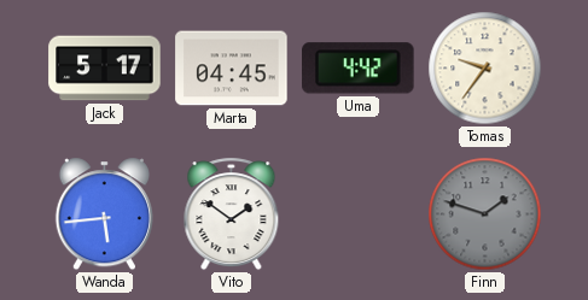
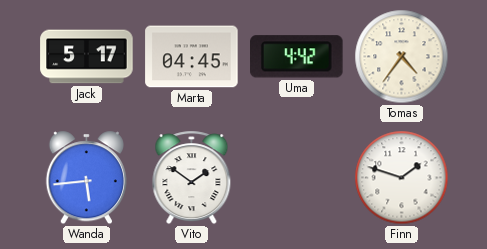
Tomas: 9:36 -> 4:36
Finn dial: grey -> white
